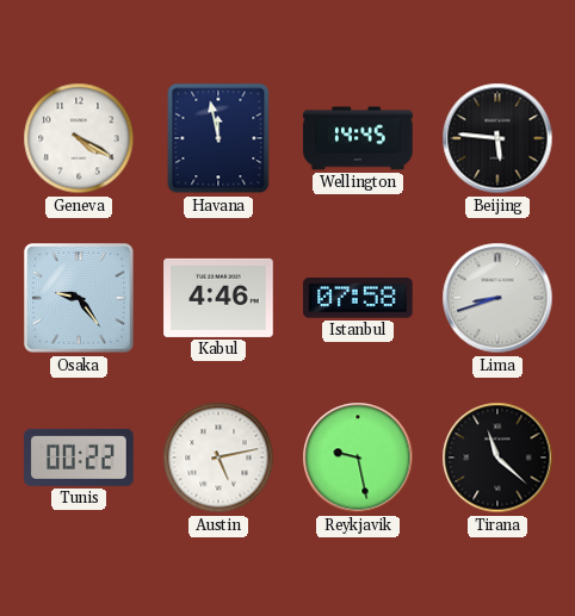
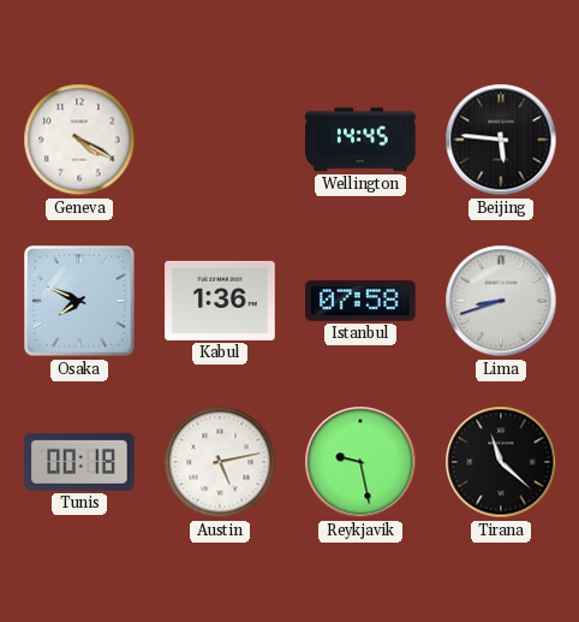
Havana: 11:58 -> none
Osaka: 9:24 -> 7:49
Kabul: 4:46 -> 1:36
Tunis: 00:22 -> 00:18
